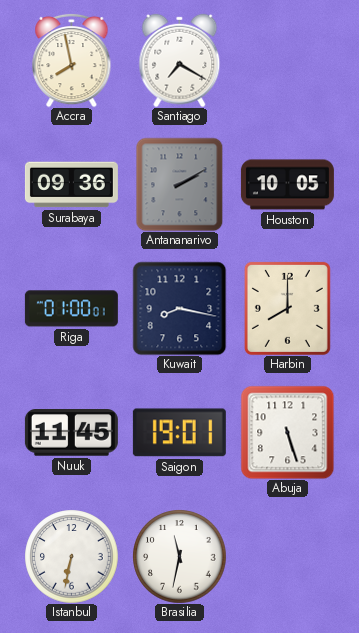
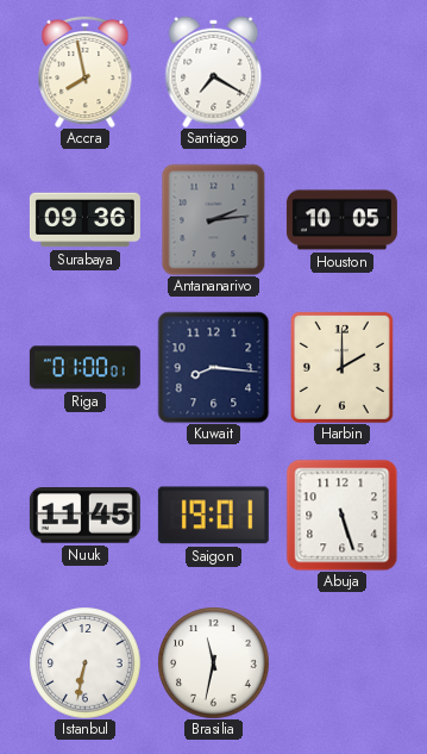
Antananarivo: 2:10 -> 2:14
Kuwait: 8:17 -> 8:16
Harbin: 8:00 -> 2:00
